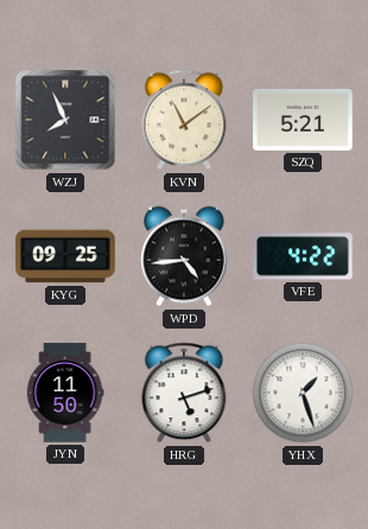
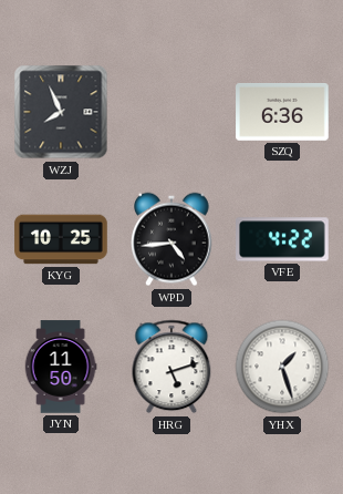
KVN: 11:09 -> none
SZQ: 5:21 -> 6:36
KYG: 09:25 -> 10:25
